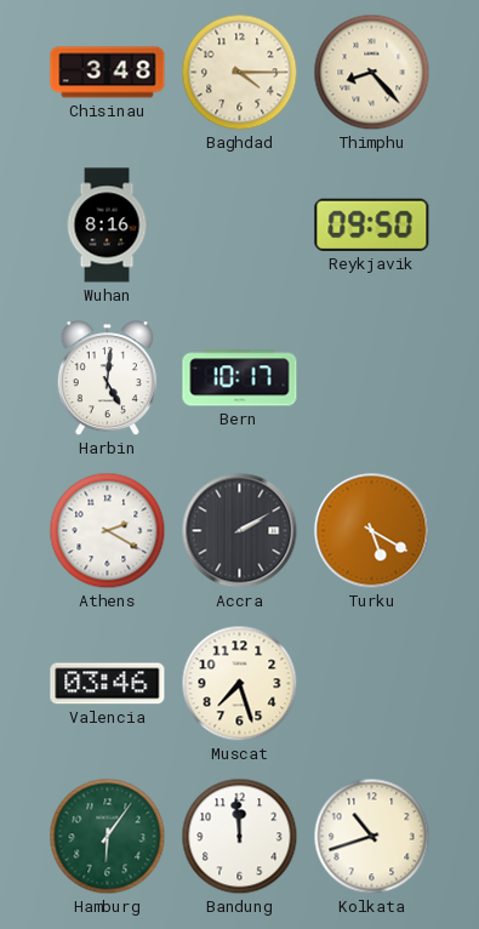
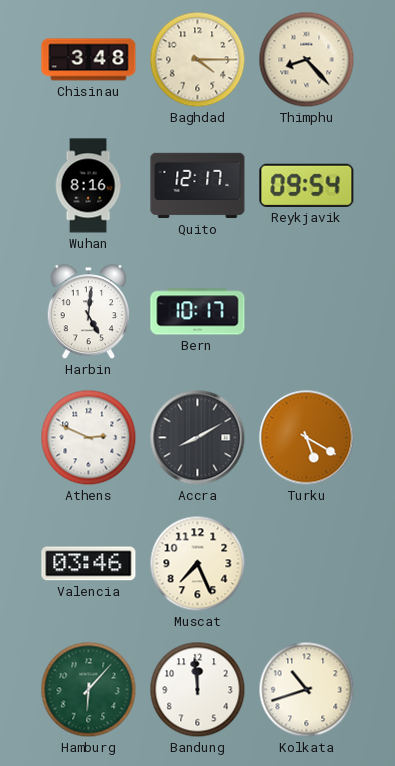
Quito: none -> 12:17
Reykjavik: 09:50 -> 09:54
Athens: 2:20 -> 2:49
Accra: 2:10 -> 8:10
Muscat: 7:27 -> 7:26
Hamburg: 6:06 -> 6:07
